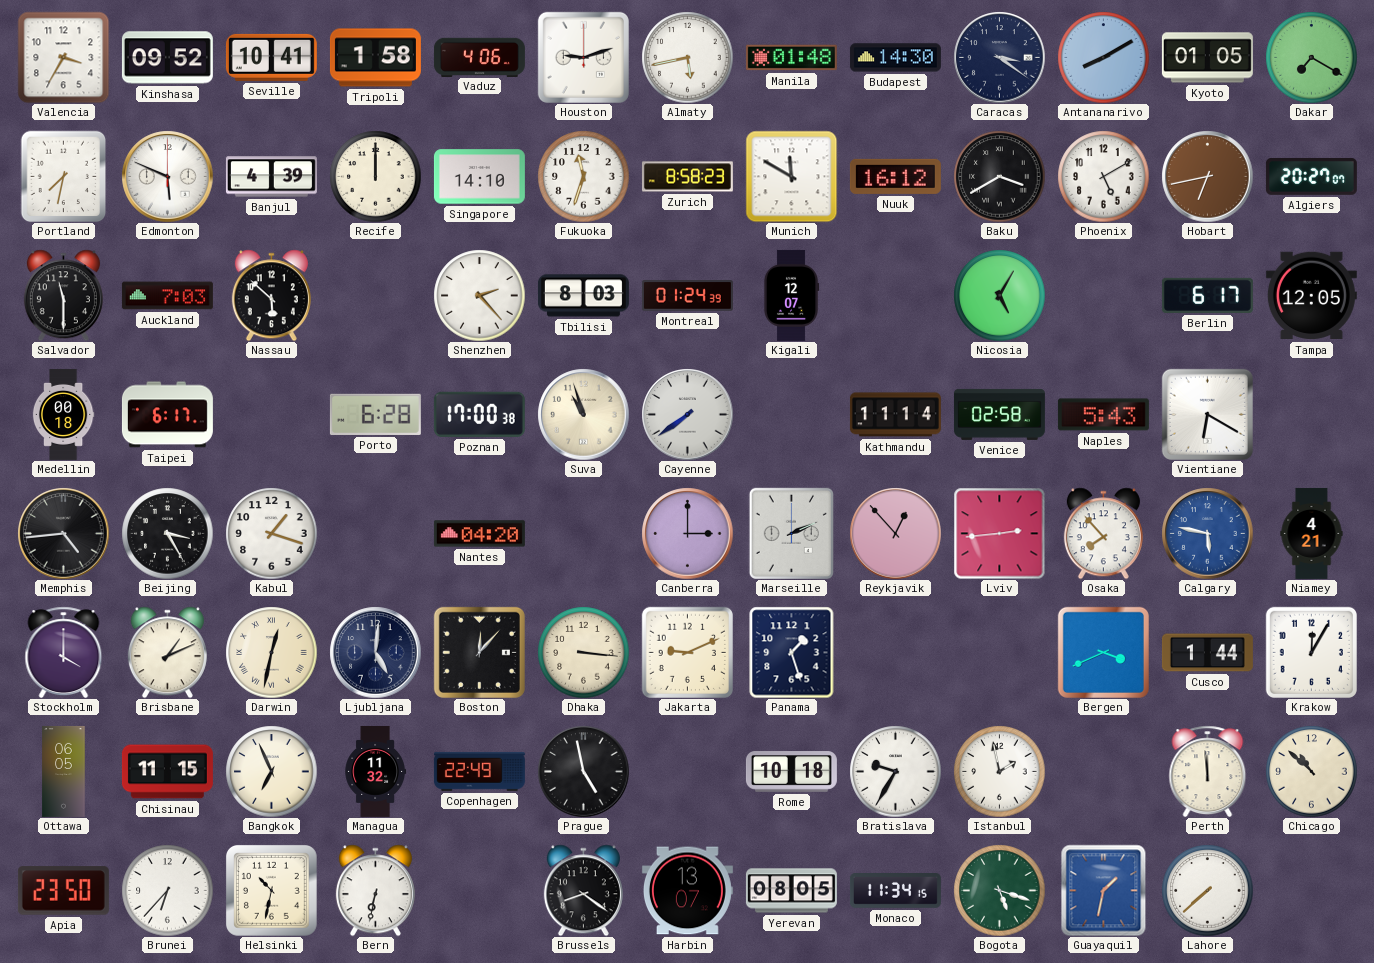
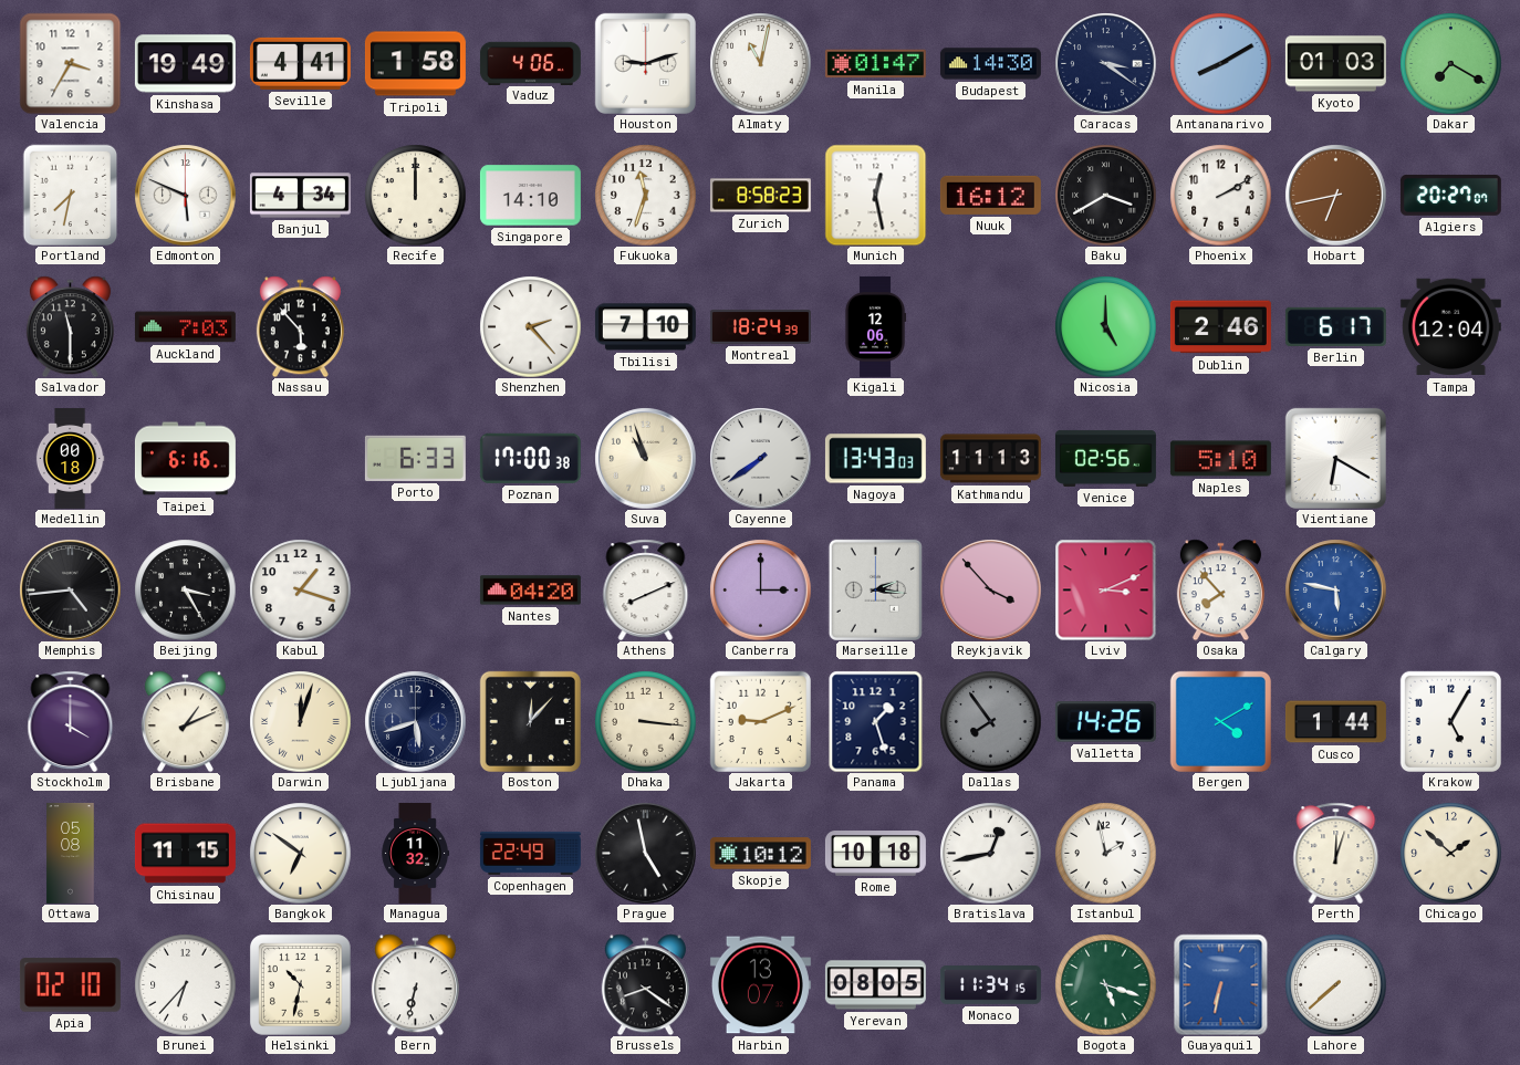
Kinshasa: 09:52 -> 19:49
Seville: 10:41 -> 4:41
Almaty: 5:43 -> 11:02
Manila: 01:48 -> 01:47
Kyoto: 01:05 -> 01:03
Banjul: 4:39 -> 4:34
Munich: 11:50 -> 12:28
Phoenix: 5:10 -> 2:10
Nassau: 5:52 -> 5:53
Tbilisi: 8:03 -> 7:10
Montreal: 01:24 -> 18:24
Kigali: 12:07 -> 12:06
Nicosia: 5:05 -> 5:00
Dublin: none -> 2:46
Tampa: 12:05 -> 12:04
Taipei: 6:17 -> 6:16
Porto: 6:28 -> 6:33
Nagoya: none -> 13:43
Kathmandu: 11:14 -> 11:13
Venice: 02:58 -> 02:56
Naples: 5:43 -> 5:10
Athens: none -> 8:11
Marseille: 2:11 -> 2:16
Reykjavik: 12:53 -> 3:53
Lviv: 2:44 -> 3:11
Niamey: 4:21 -> none
Darwin: 12:32 -> 12:03
Ljubljana: 5:01 -> 5:42
Dallas: none -> 7:54
Valletta: none -> 14:26
Bergen: 3:41 -> 4:10
Krakow: 12:05 -> 5:05
Ottawa: 06:05 -> 05:08
Bangkok: 6:56 -> 6:51
Skopje: none -> 10:12
Bratislava: 9:35 -> 12:43
Perth: 11:59 -> 12:03
Chicago: 10:52 -> 1:52
Apia: 23:50 -> 02:10
Guayaquil: 1:32 -> 6:32
